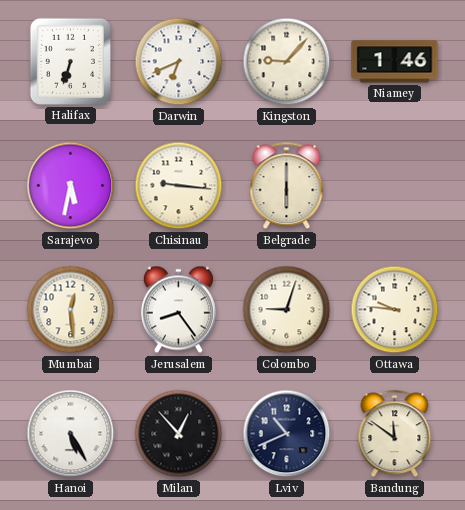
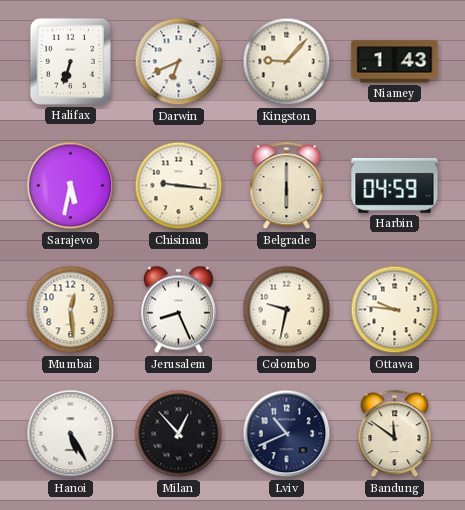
Niamey: 1:46 -> 1:43
Harbin: none -> 04:59
Jerusalem: 8:24 -> 8:26
Colombo: 9:03 -> 9:32
